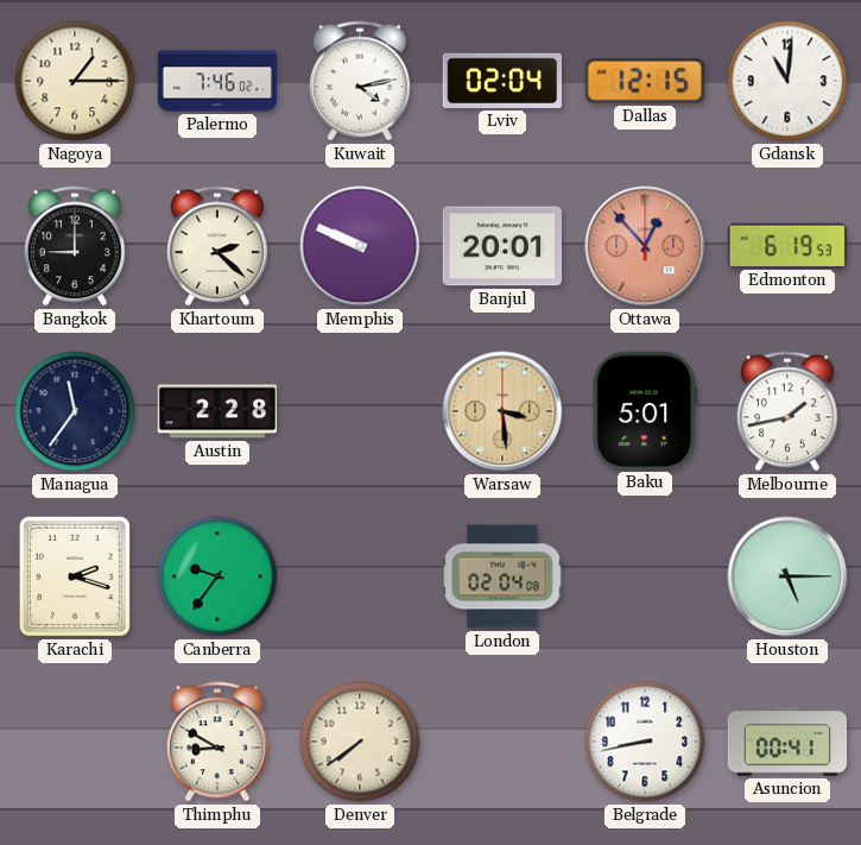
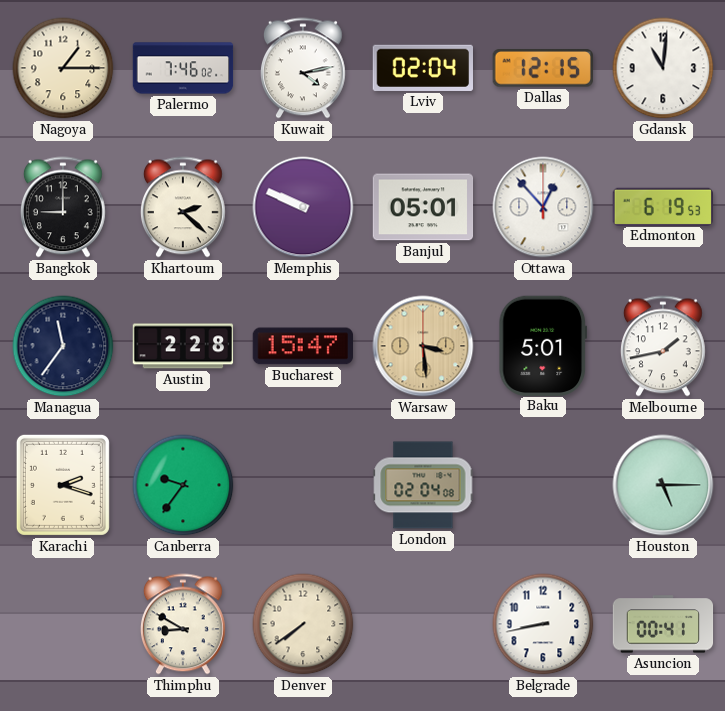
Banjul: 20:01 -> 05:01
Ottawa dial: salmon -> white
Bucharest: none -> 15:47
